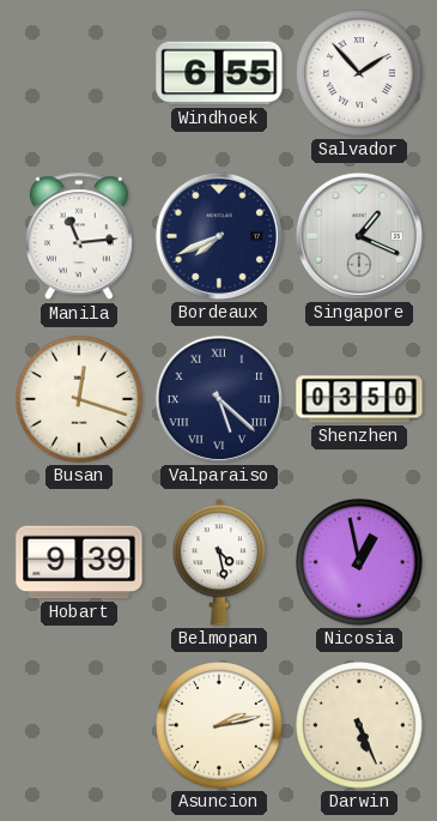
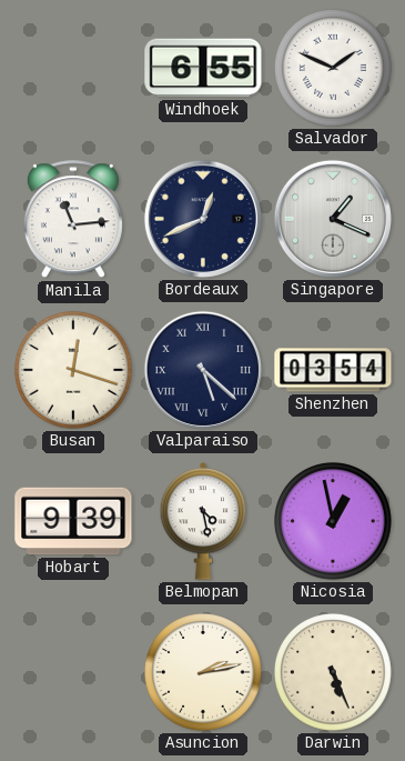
Salvador: 1:53 -> 1:49
Bordeaux: 7:41 -> 12:41
Shenzhen: 03:50 -> 03:54
